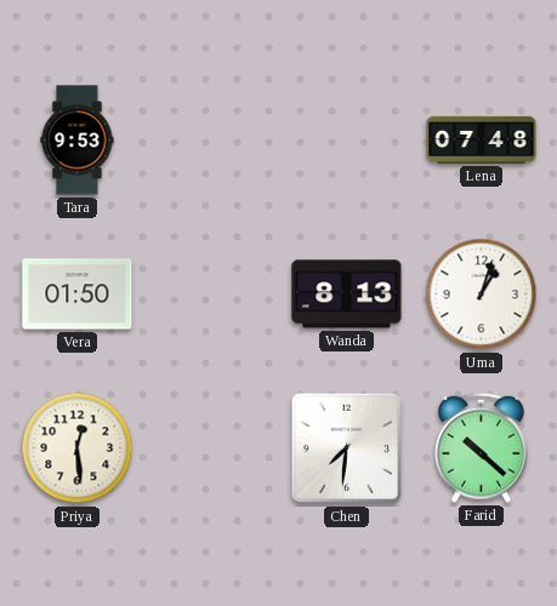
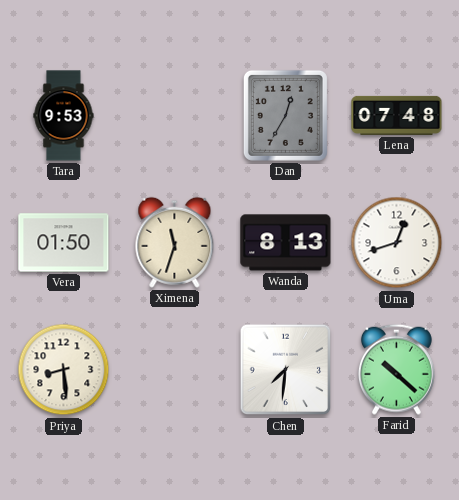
Dan: none -> 12:35
Ximena: none -> 11:33
Uma: 1:03 -> 12:42
Priya: 12:29 -> 8:29
